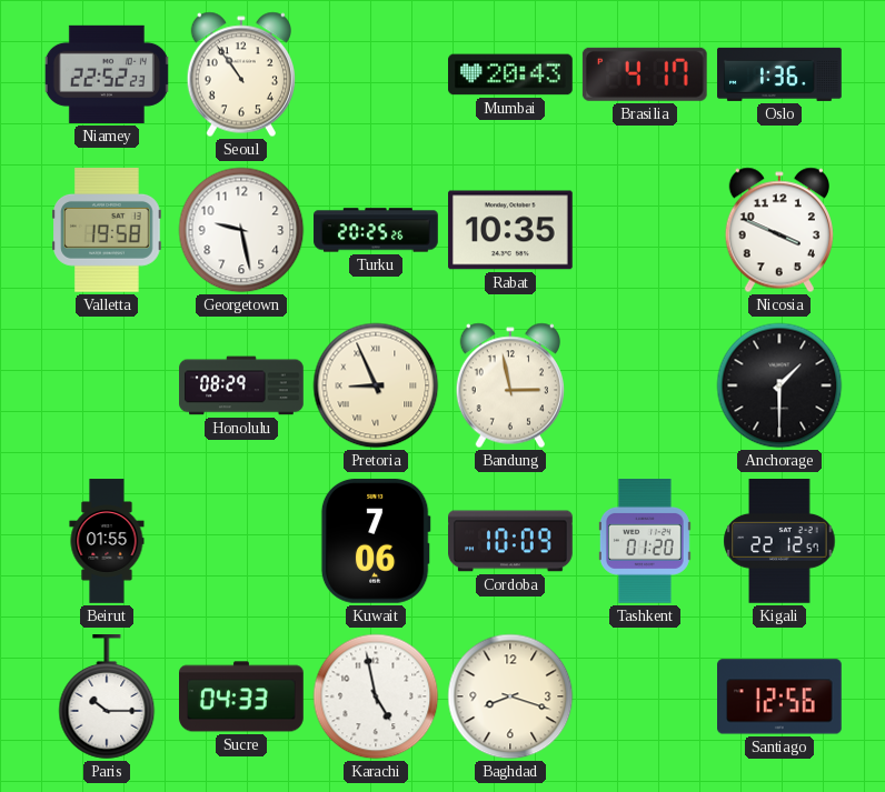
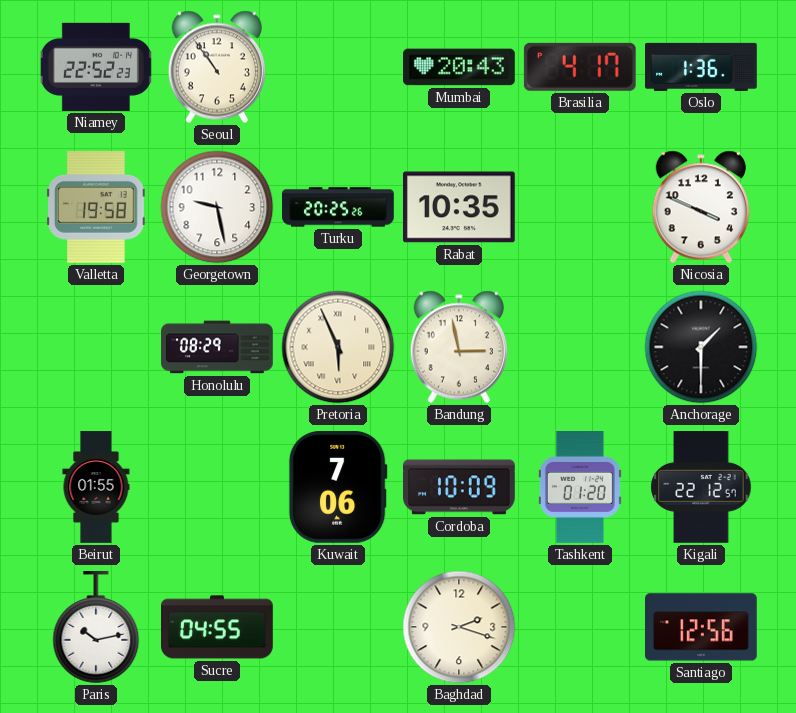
Pretoria: 8:56 -> 5:56
Paris: 10:15 -> 10:13
Sucre: 04:33 -> 04:55
Karachi: 4:58 -> none
Baghdad: 8:18 -> 2:18
